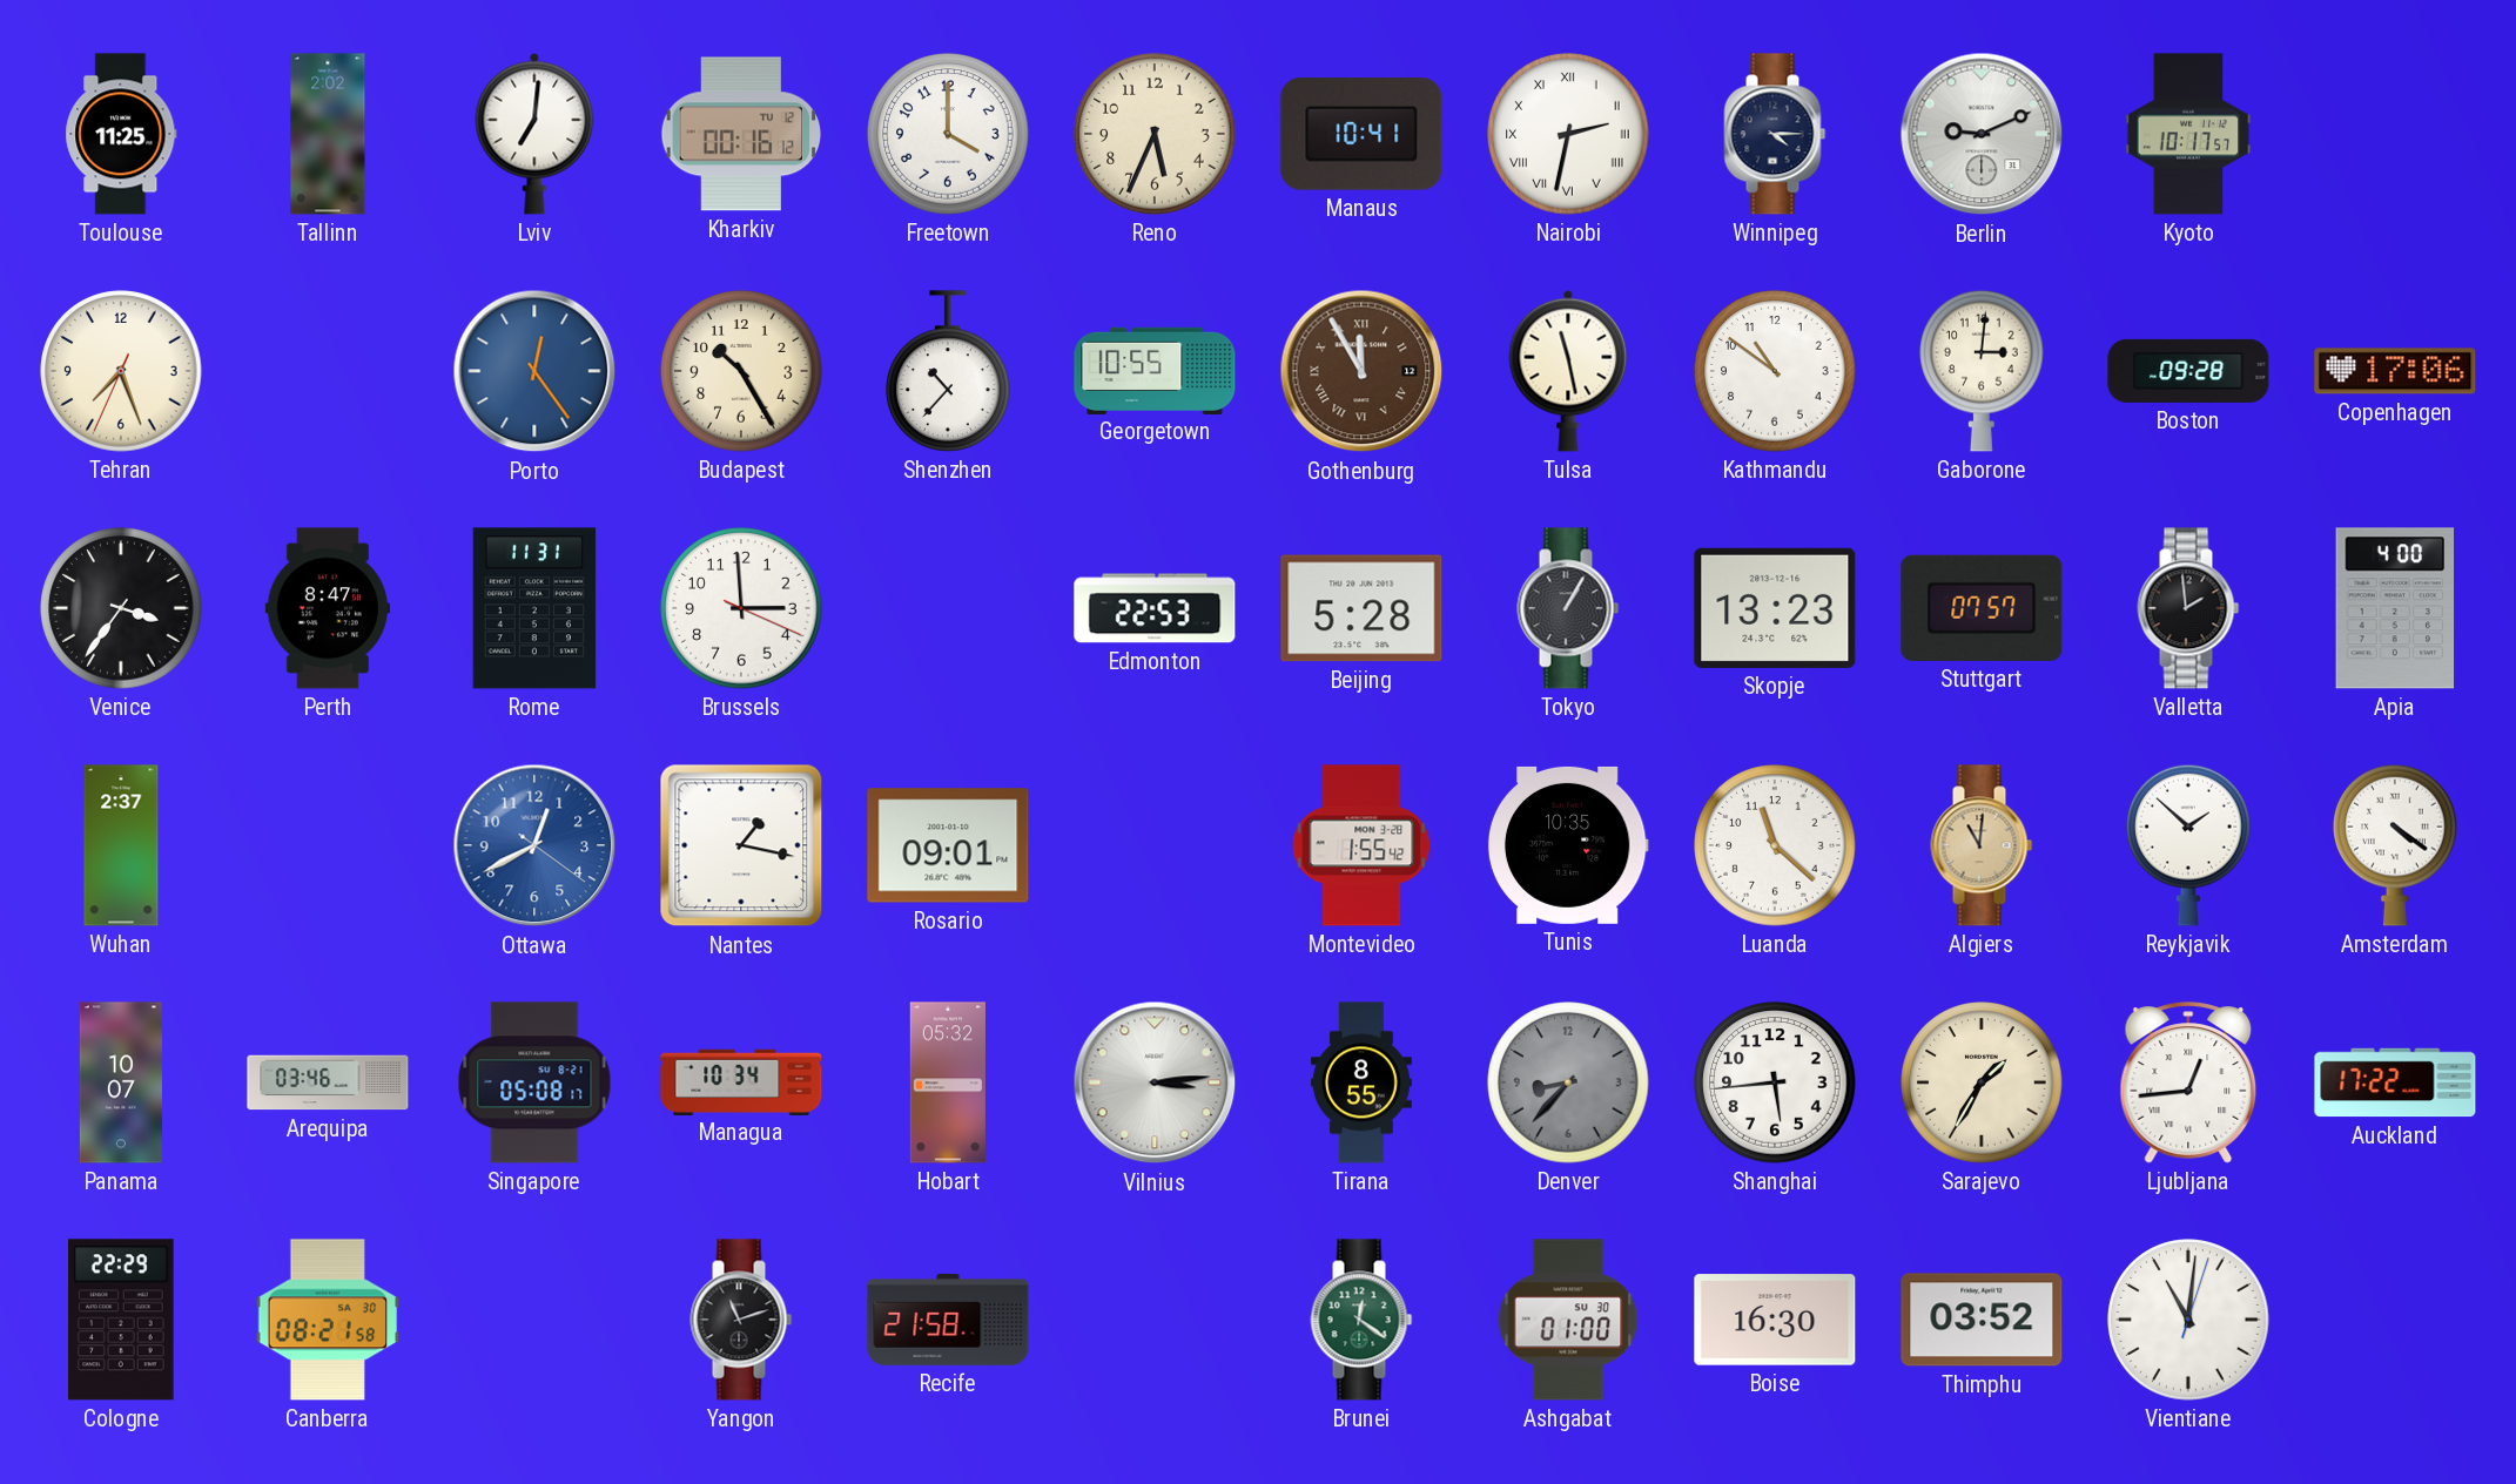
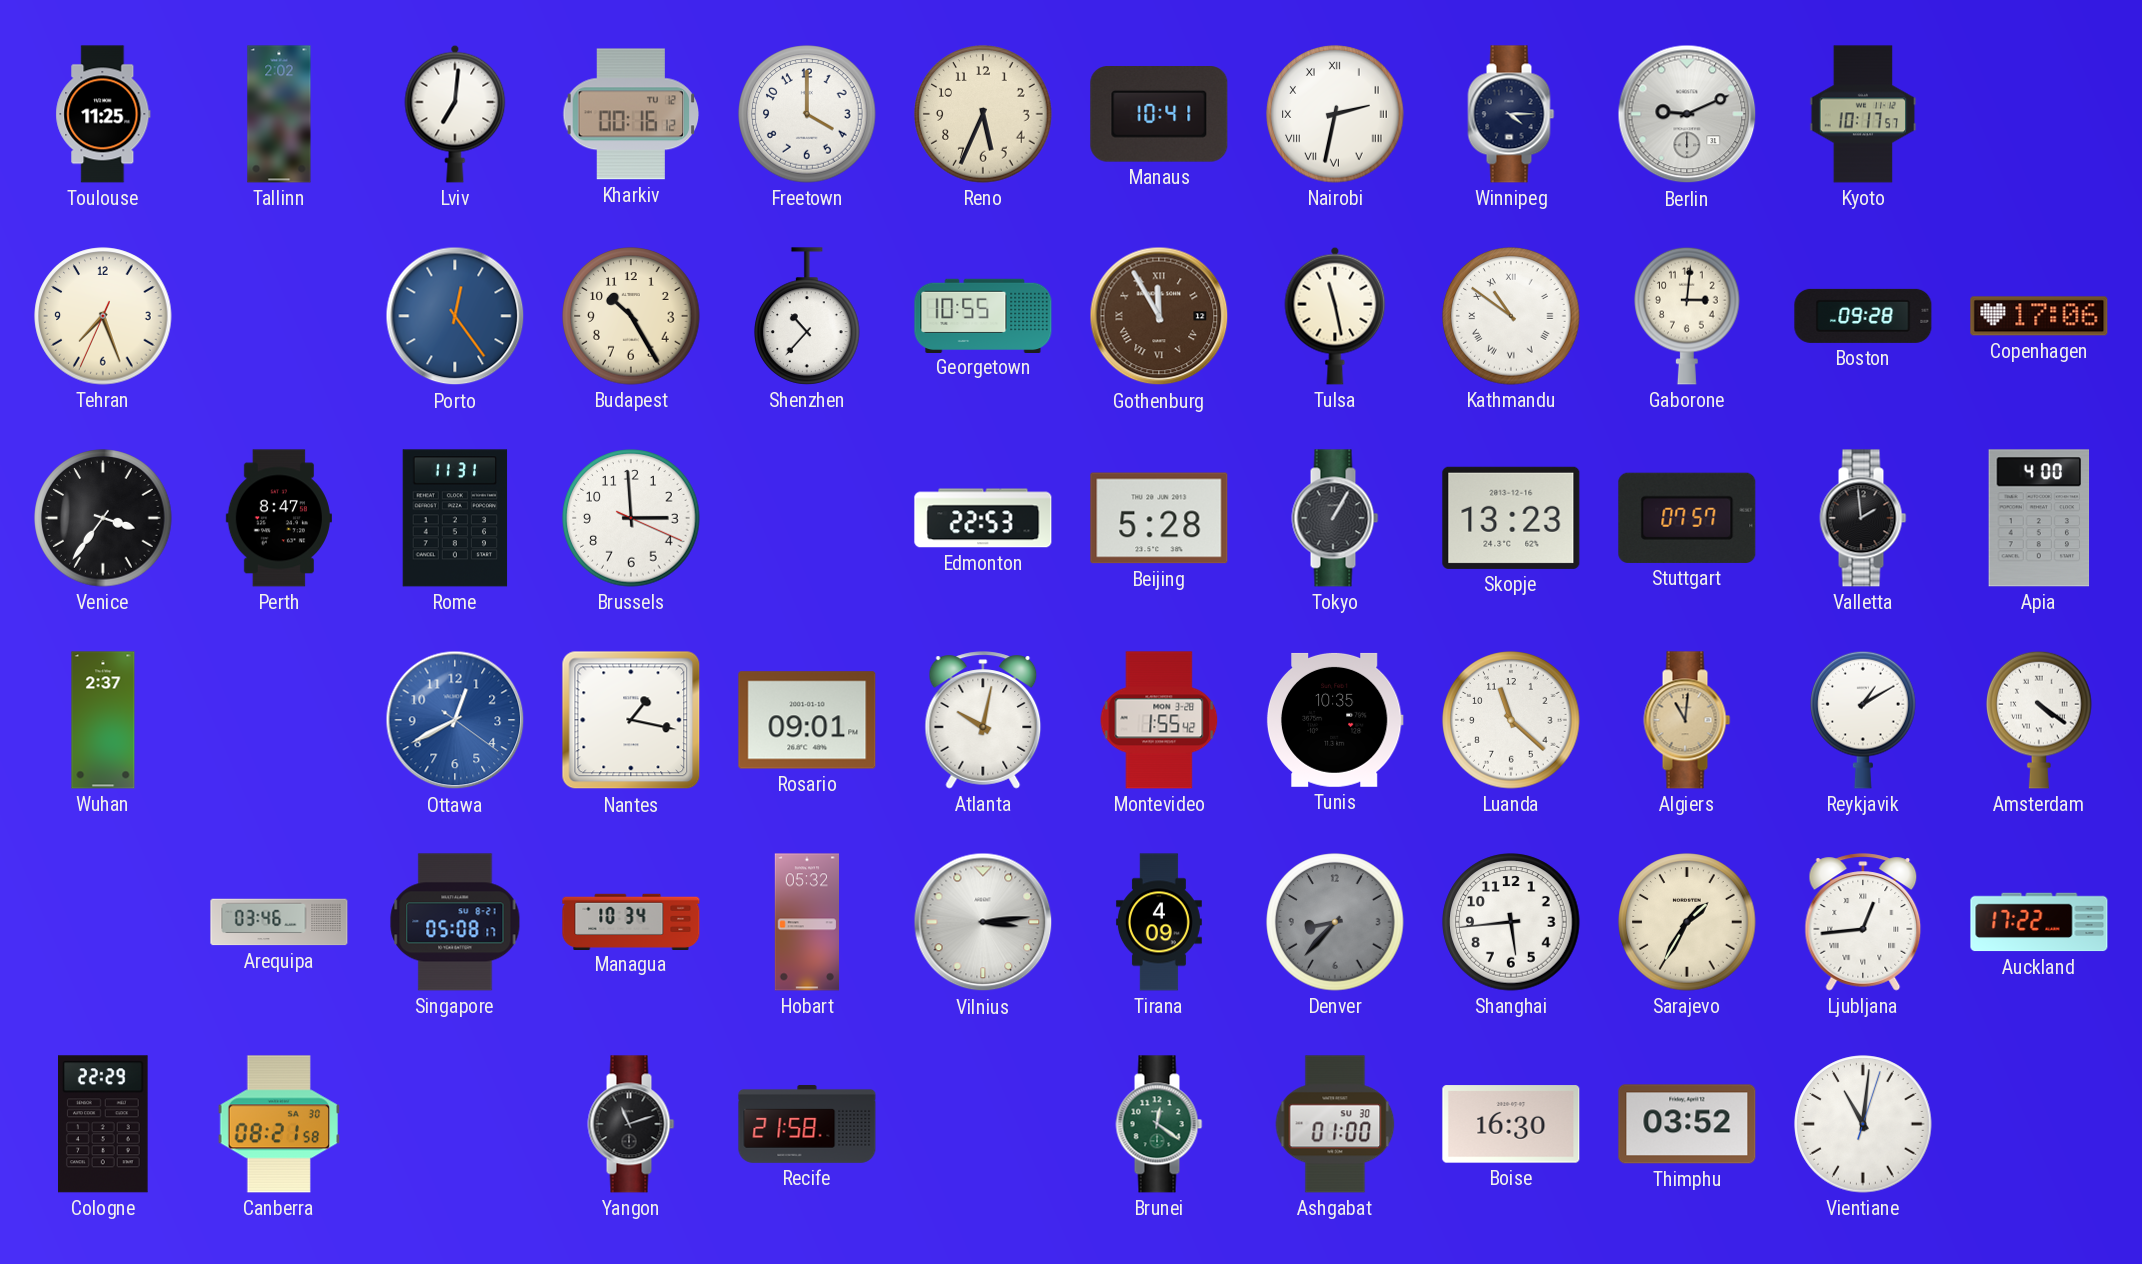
Kathmandu numerals: Arabic -> Roman
Atlanta: none -> 10:02
Reykjavik: 1:52 -> 1:10
Panama: 10:07 -> none
Tirana: 8:55 -> 4:09
